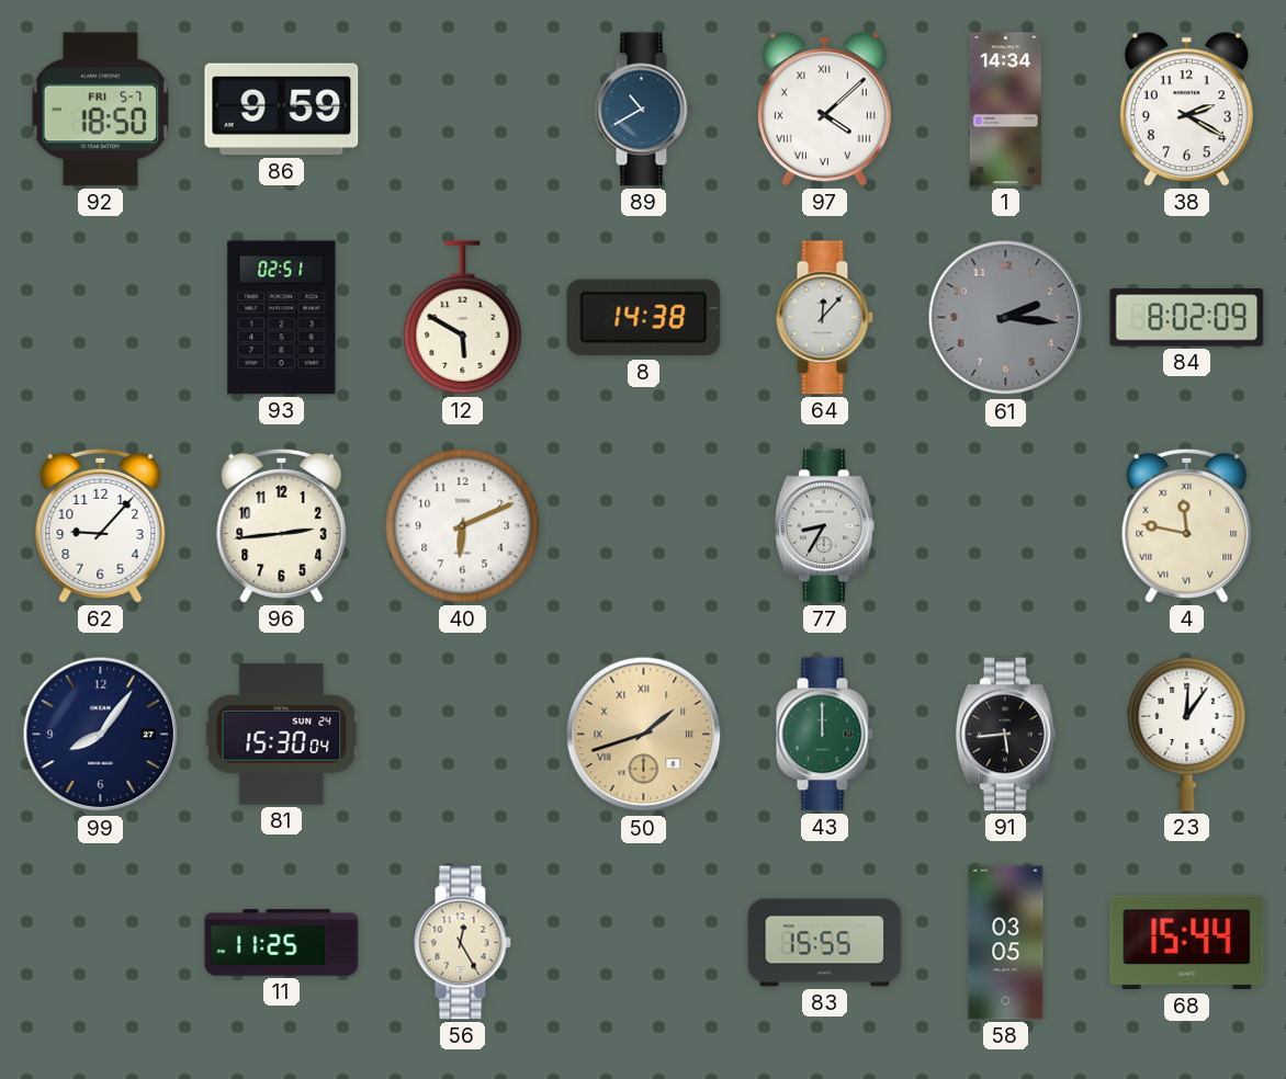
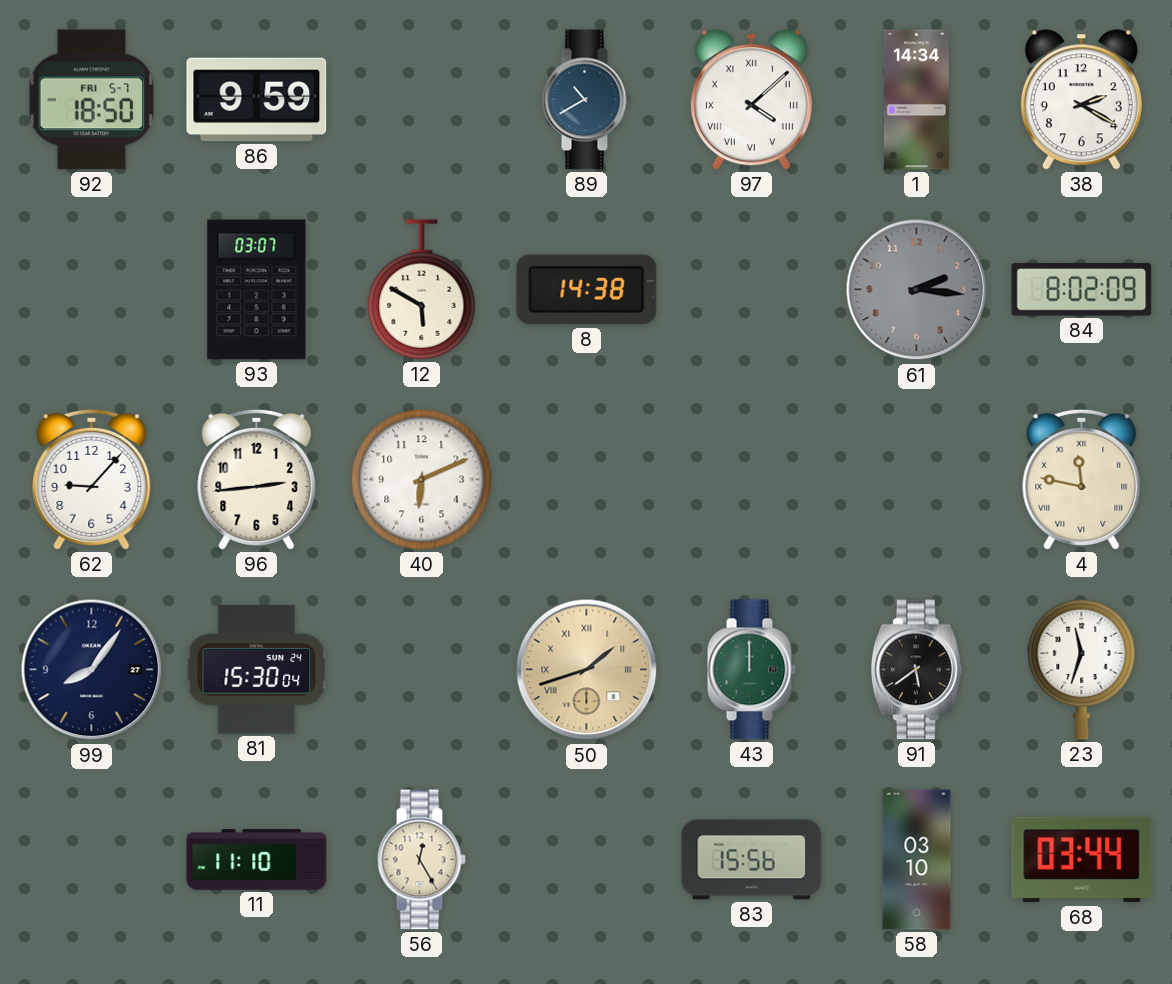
93: 02:51 -> 03:07
64: 12:07 -> none
77: 8:35 -> none
91: 5:44 -> 5:39
23: 12:06 -> 11:33
11: 11:25 -> 11:10
83: 15:55 -> 15:56
58: 03:05 -> 03:10
68: 15:44 -> 03:44
